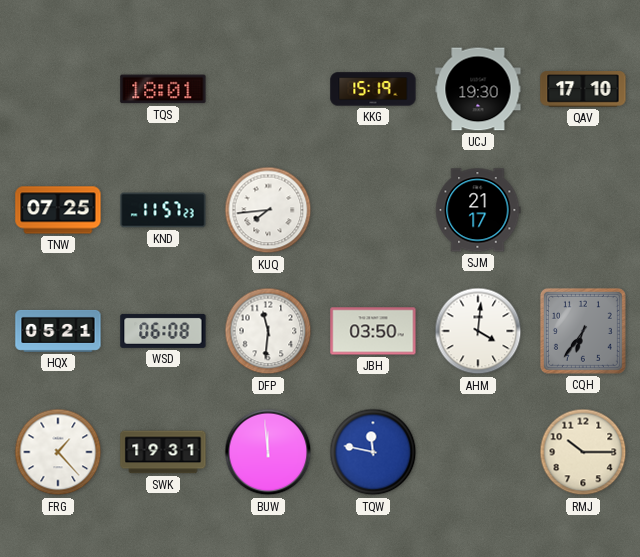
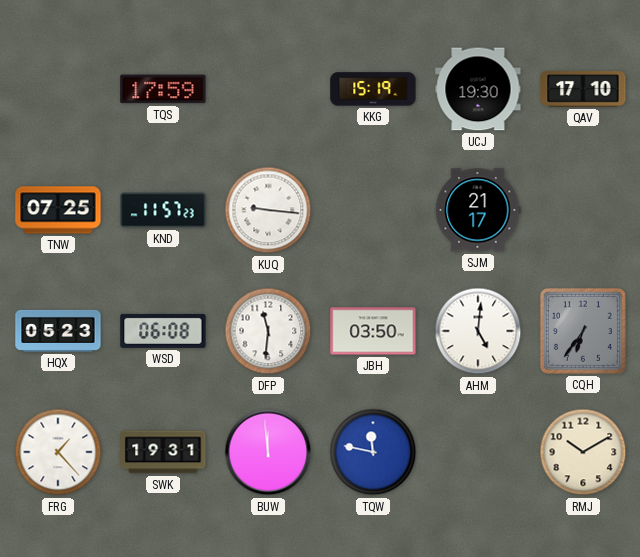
TQS: 18:01 -> 17:59
KUQ: 7:44 -> 9:16
HQX: 05:21 -> 05:23
AHM: 4:01 -> 5:01
RMJ: 10:15 -> 10:10
